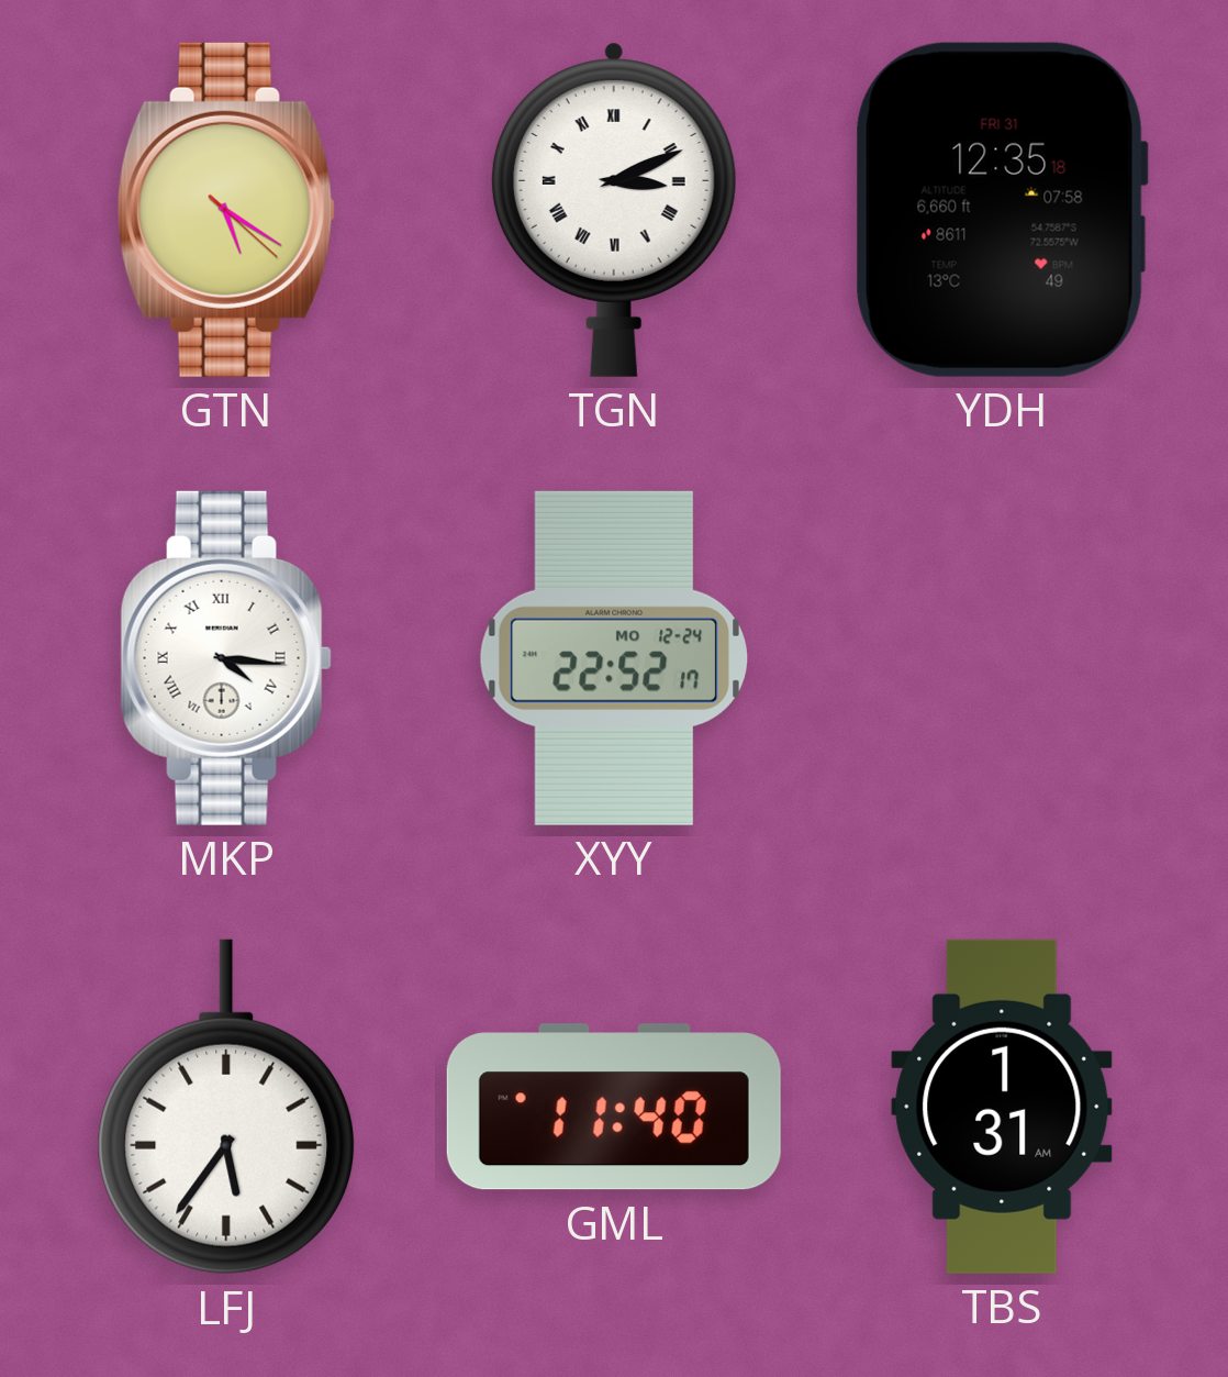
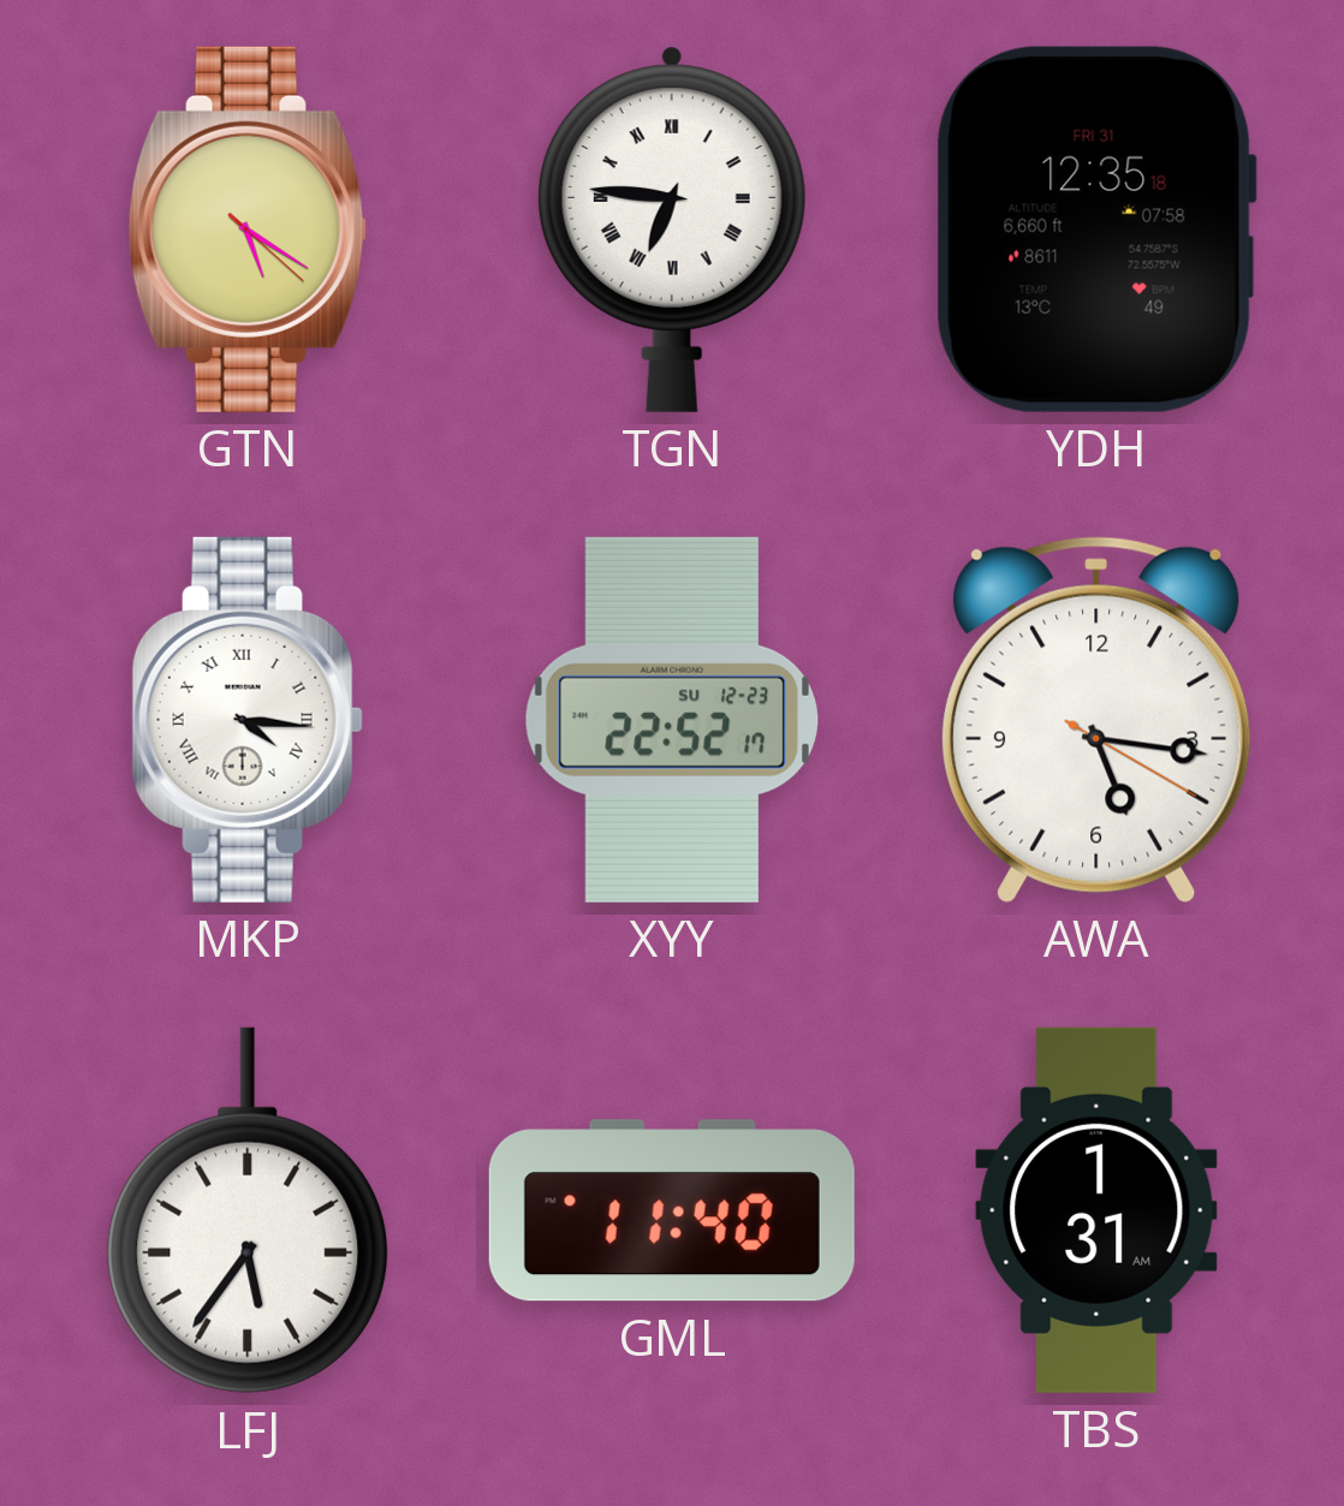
TGN: 3:11 -> 6:46
XYY date: MO 12-24 -> SU 12-23
AWA: none -> 5:16
